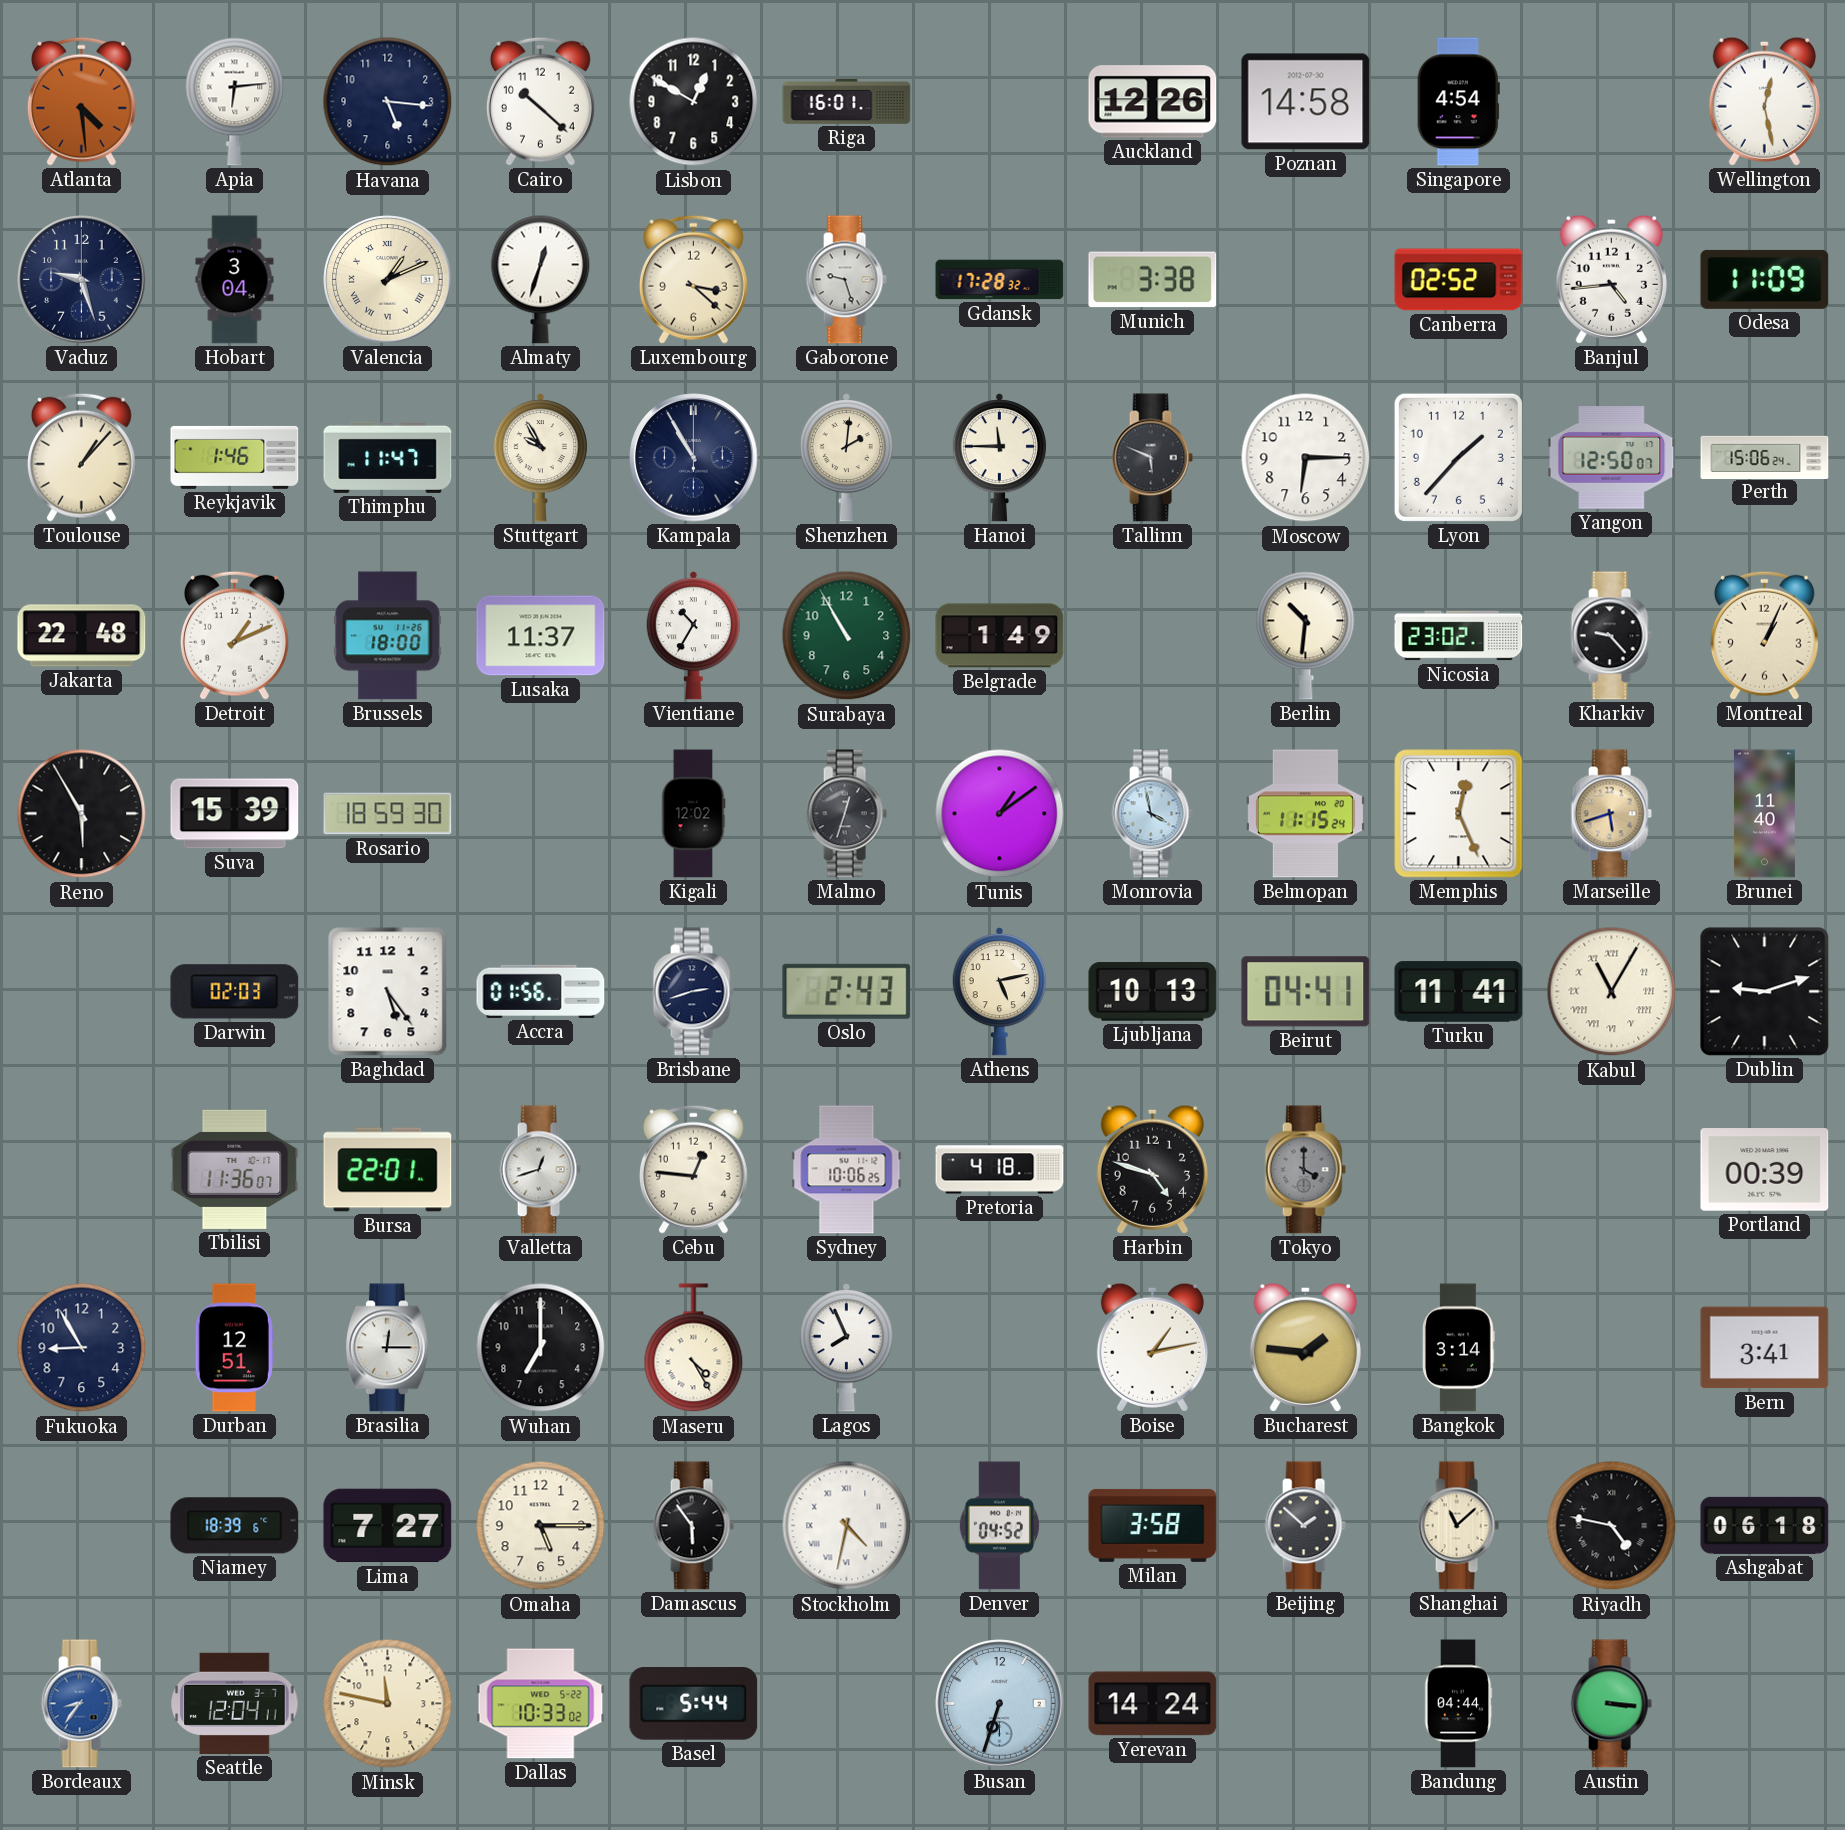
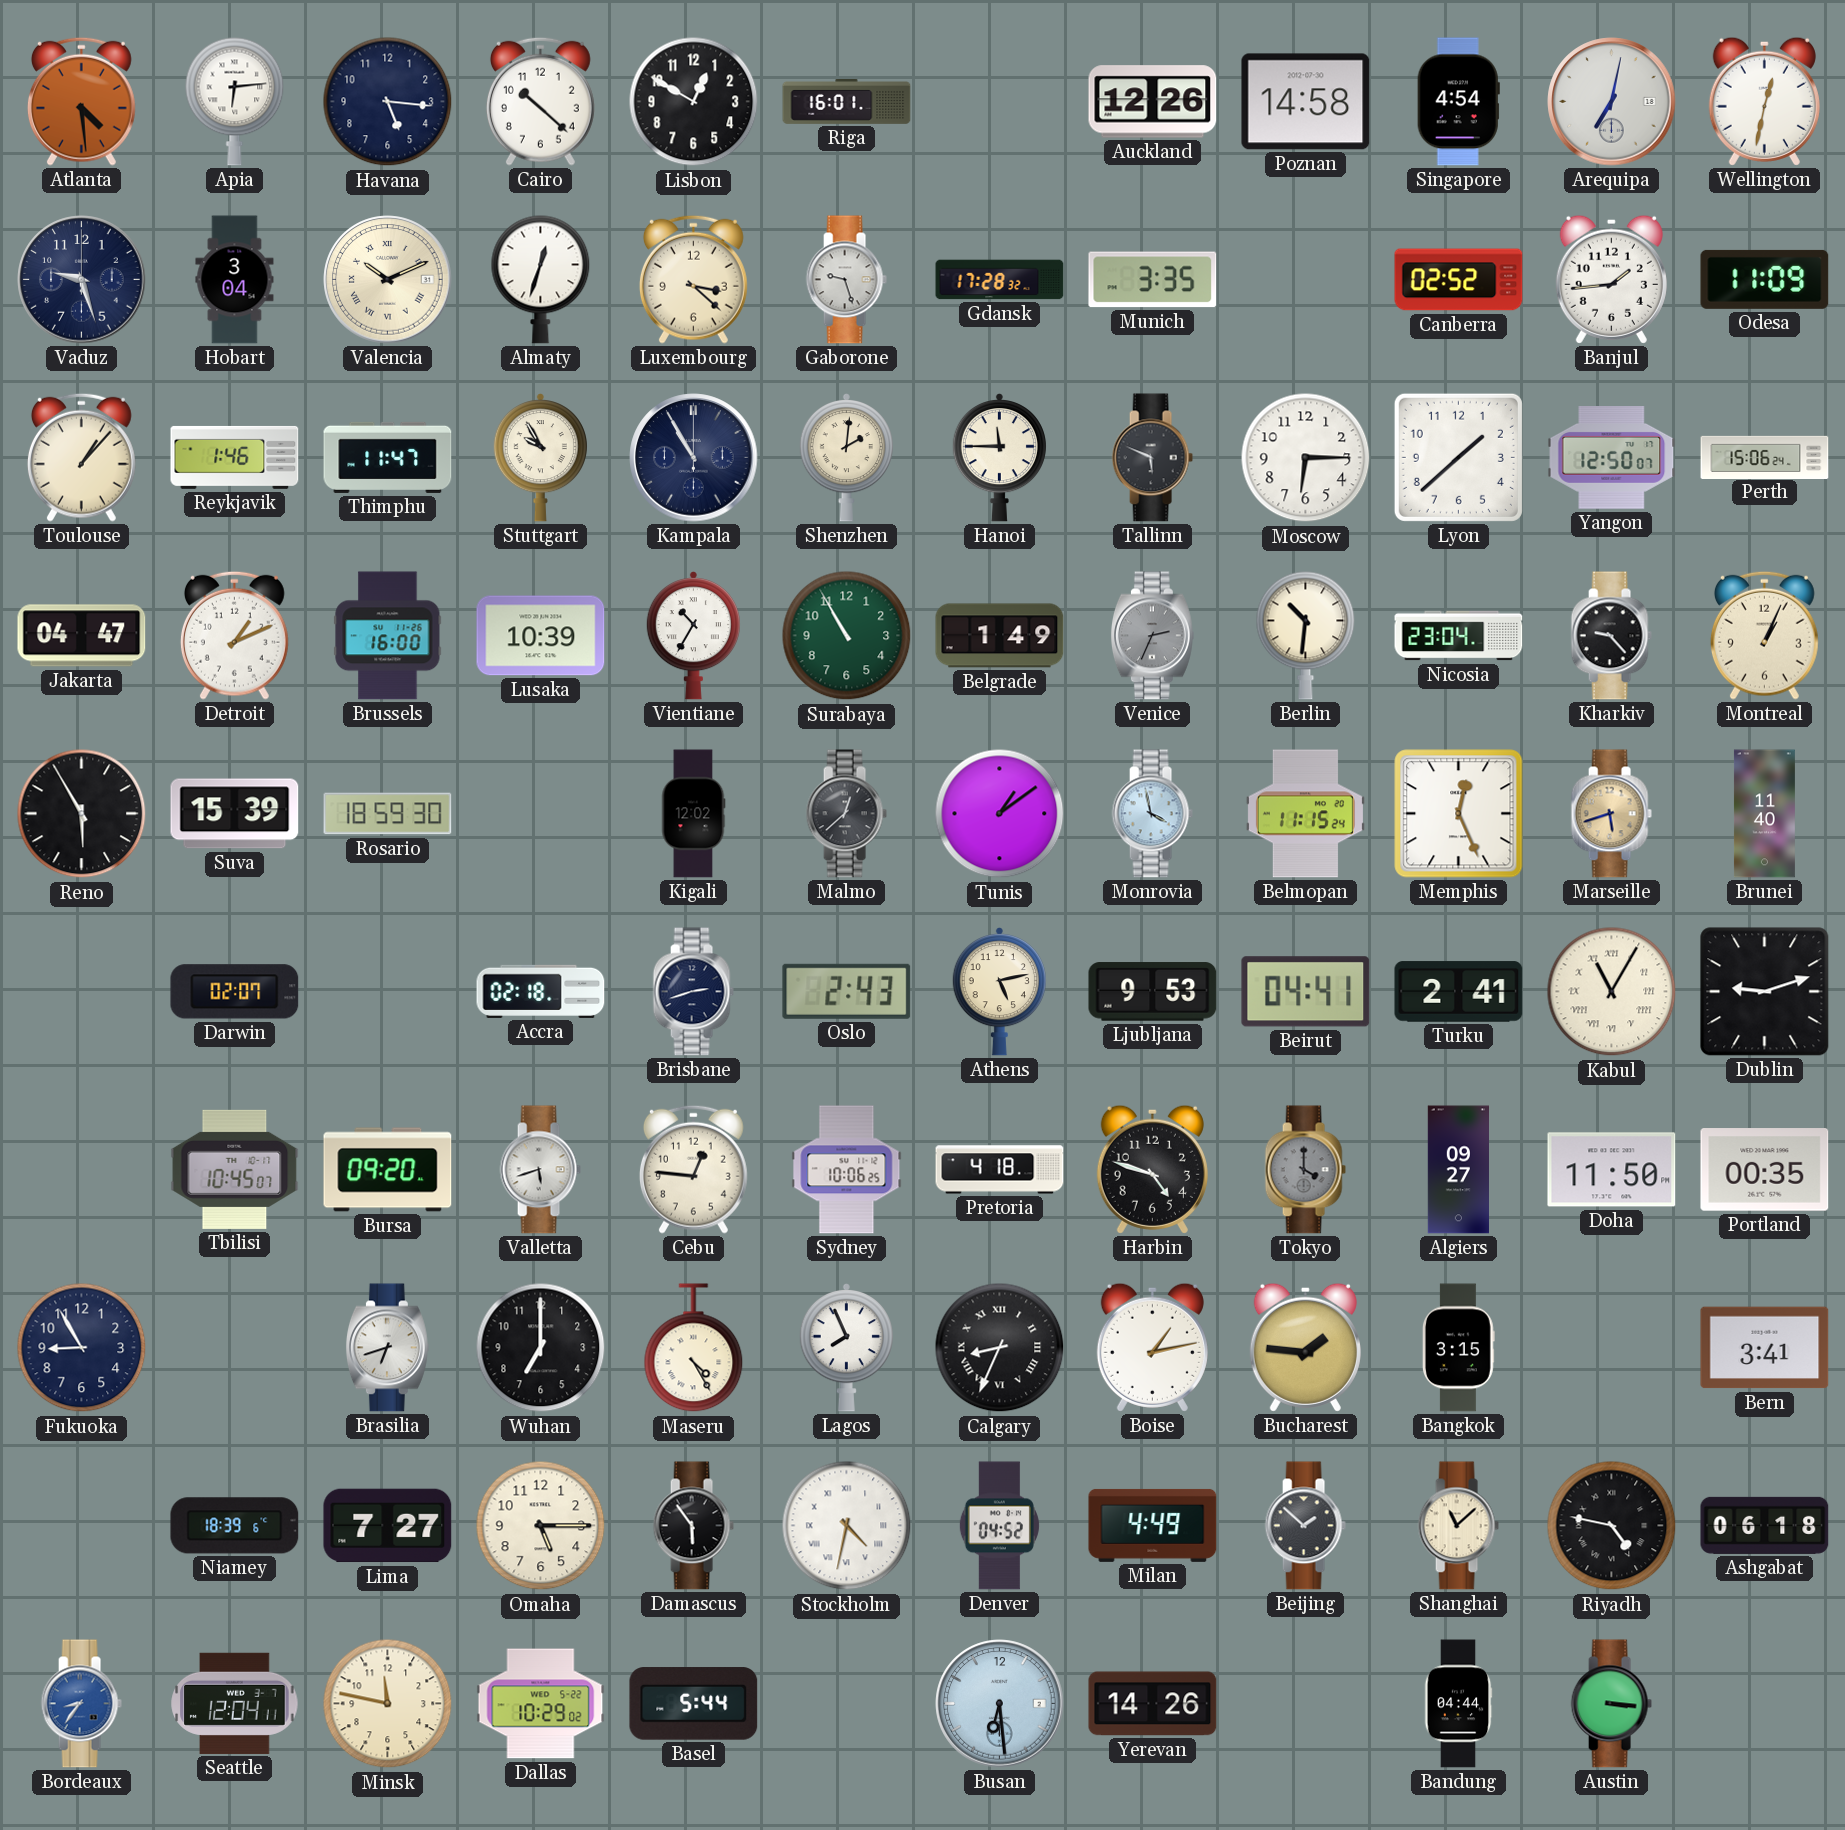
Arequipa: none -> 7:02
Wellington: 12:28 -> 12:32
Valencia: 1:11 -> 10:11
Munich: 3:38 -> 3:35
Banjul: 4:44 -> 1:44
Lyon: 1:37 -> 1:38
Jakarta: 22:48 -> 04:47
Brussels: 18:00 -> 16:00
Lusaka: 11:37 -> 10:39
Venice: none -> 2:34
Nicosia: 23:02 -> 23:04
Malmo: 12:33 -> 12:38
Darwin: 02:03 -> 02:07
Baghdad: 5:24 -> none
Accra: 01:56 -> 02:18
Ljubljana: 10:13 -> 9:53
Turku: 11:41 -> 2:41
Tbilisi: 11:36 -> 10:45
Bursa: 22:01 -> 09:20
Valletta: 12:42 -> 5:42
Algiers: none -> 09:27
Doha: none -> 11:50
Portland: 00:39 -> 00:35
Durban: 12:51 -> none
Brasilia: 12:15 -> 6:42
Calgary: none -> 8:34
Bangkok: 3:14 -> 3:15
Milan: 3:58 -> 4:49
Dallas: 10:33 -> 10:29
Busan: 6:33 -> 6:29
Yerevan: 14:24 -> 14:26
